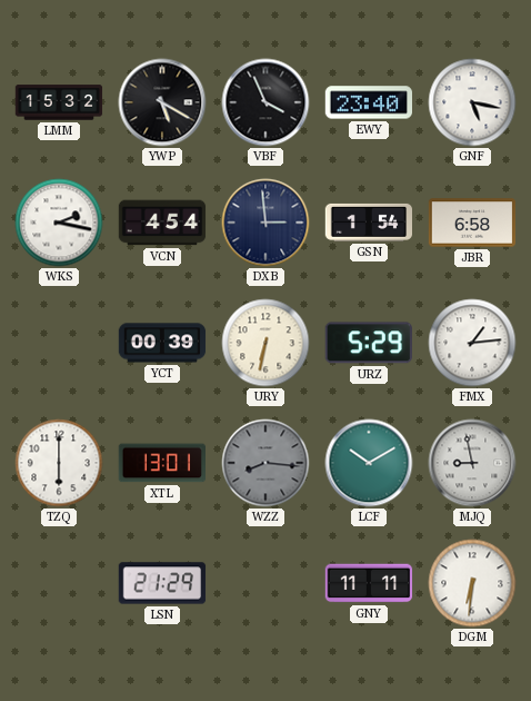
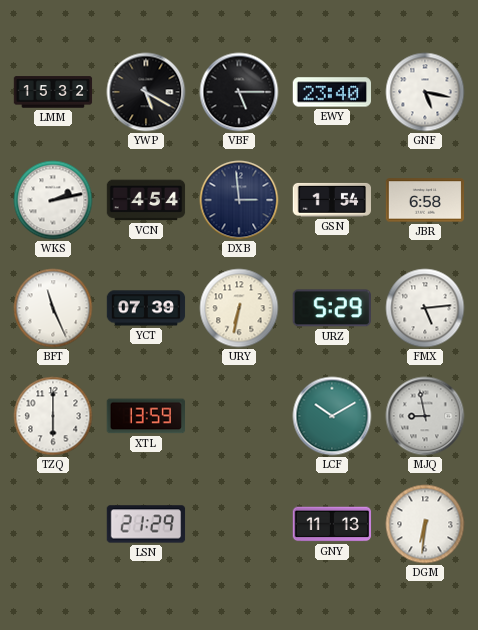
VBF: 3:56 -> 5:15
WKS: 2:17 -> 2:13
BFT: none -> 11:26
YCT: 00:39 -> 07:39
FMX: 1:14 -> 5:14
XTL: 13:01 -> 13:59
WZZ: 8:16 -> none
GNY: 11:11 -> 11:13
